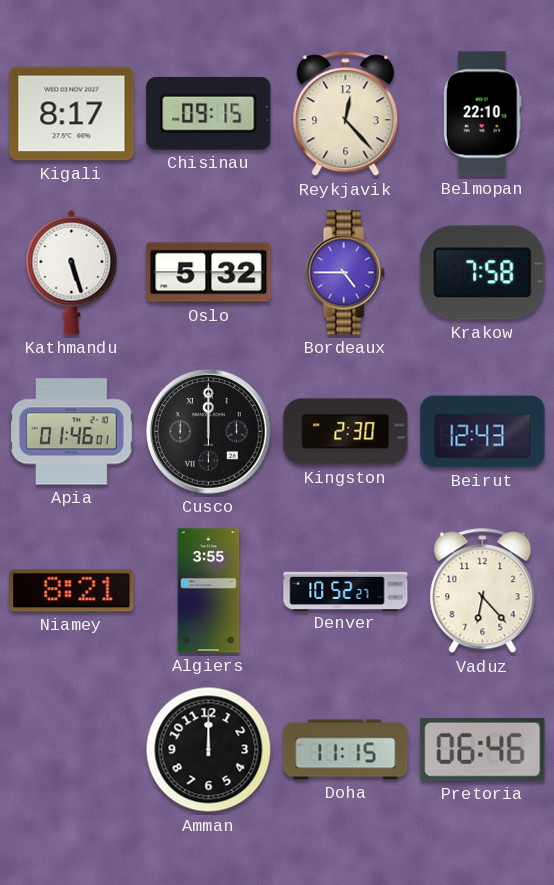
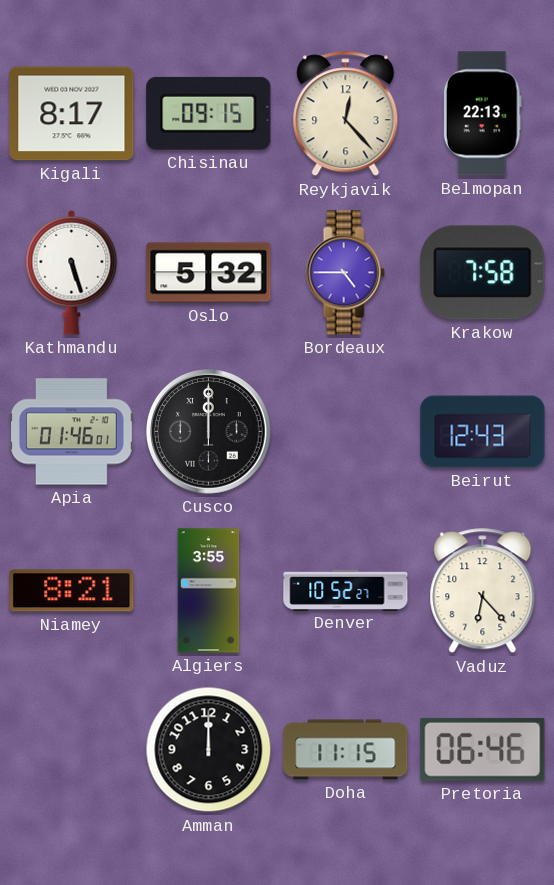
Belmopan: 22:10 -> 22:13
Kingston: 2:30 -> none
